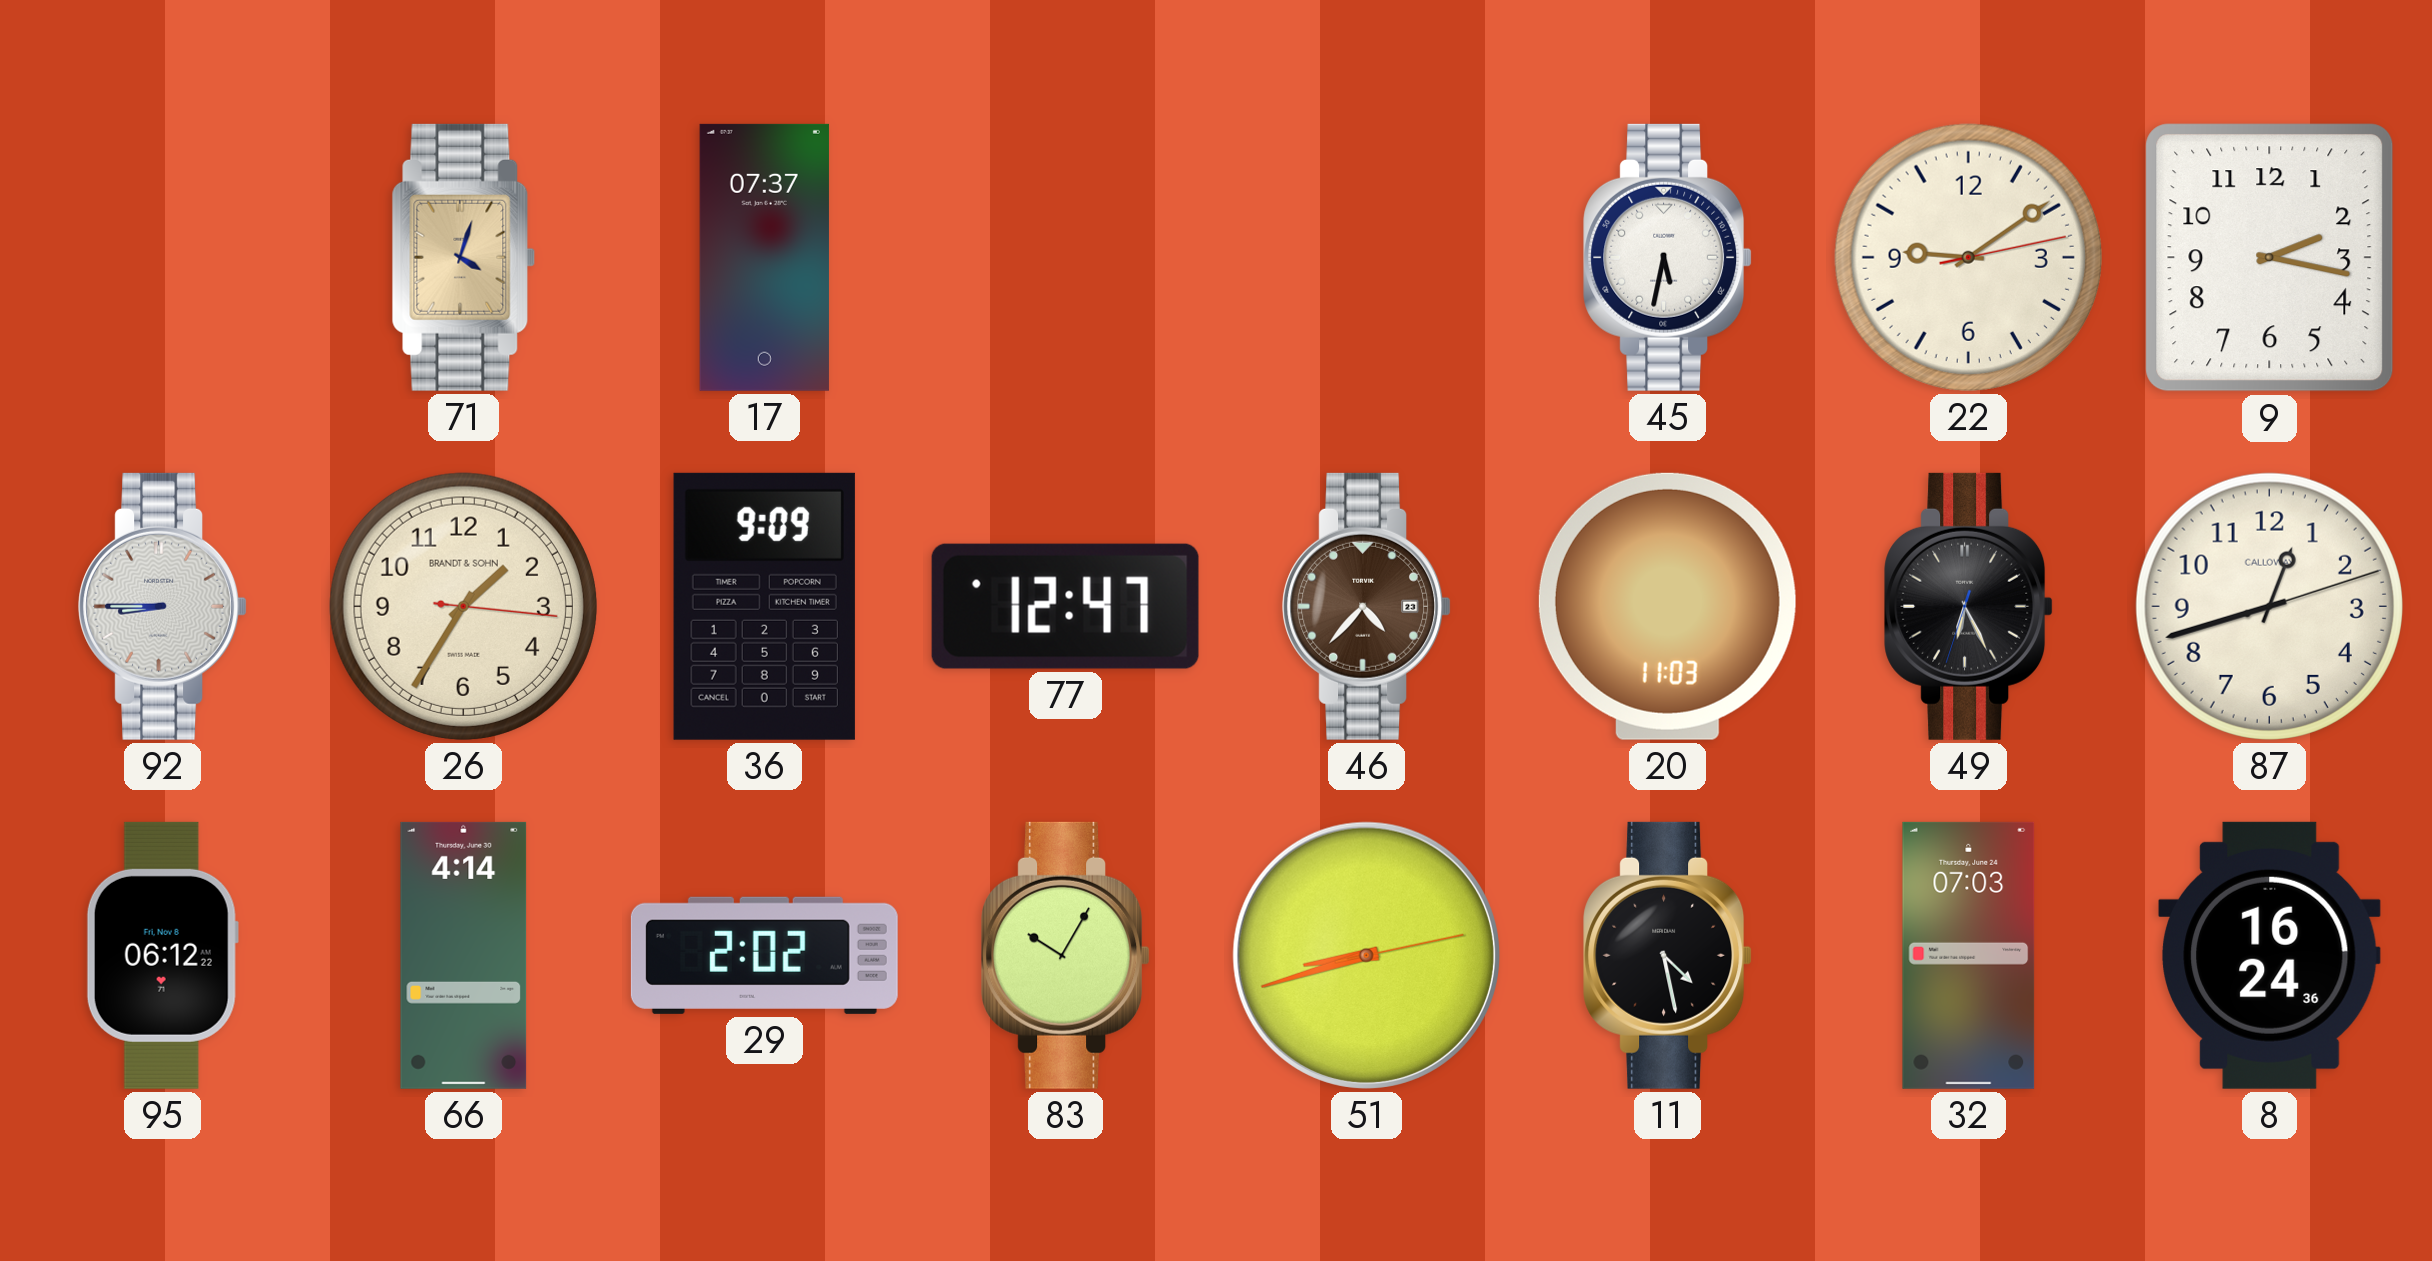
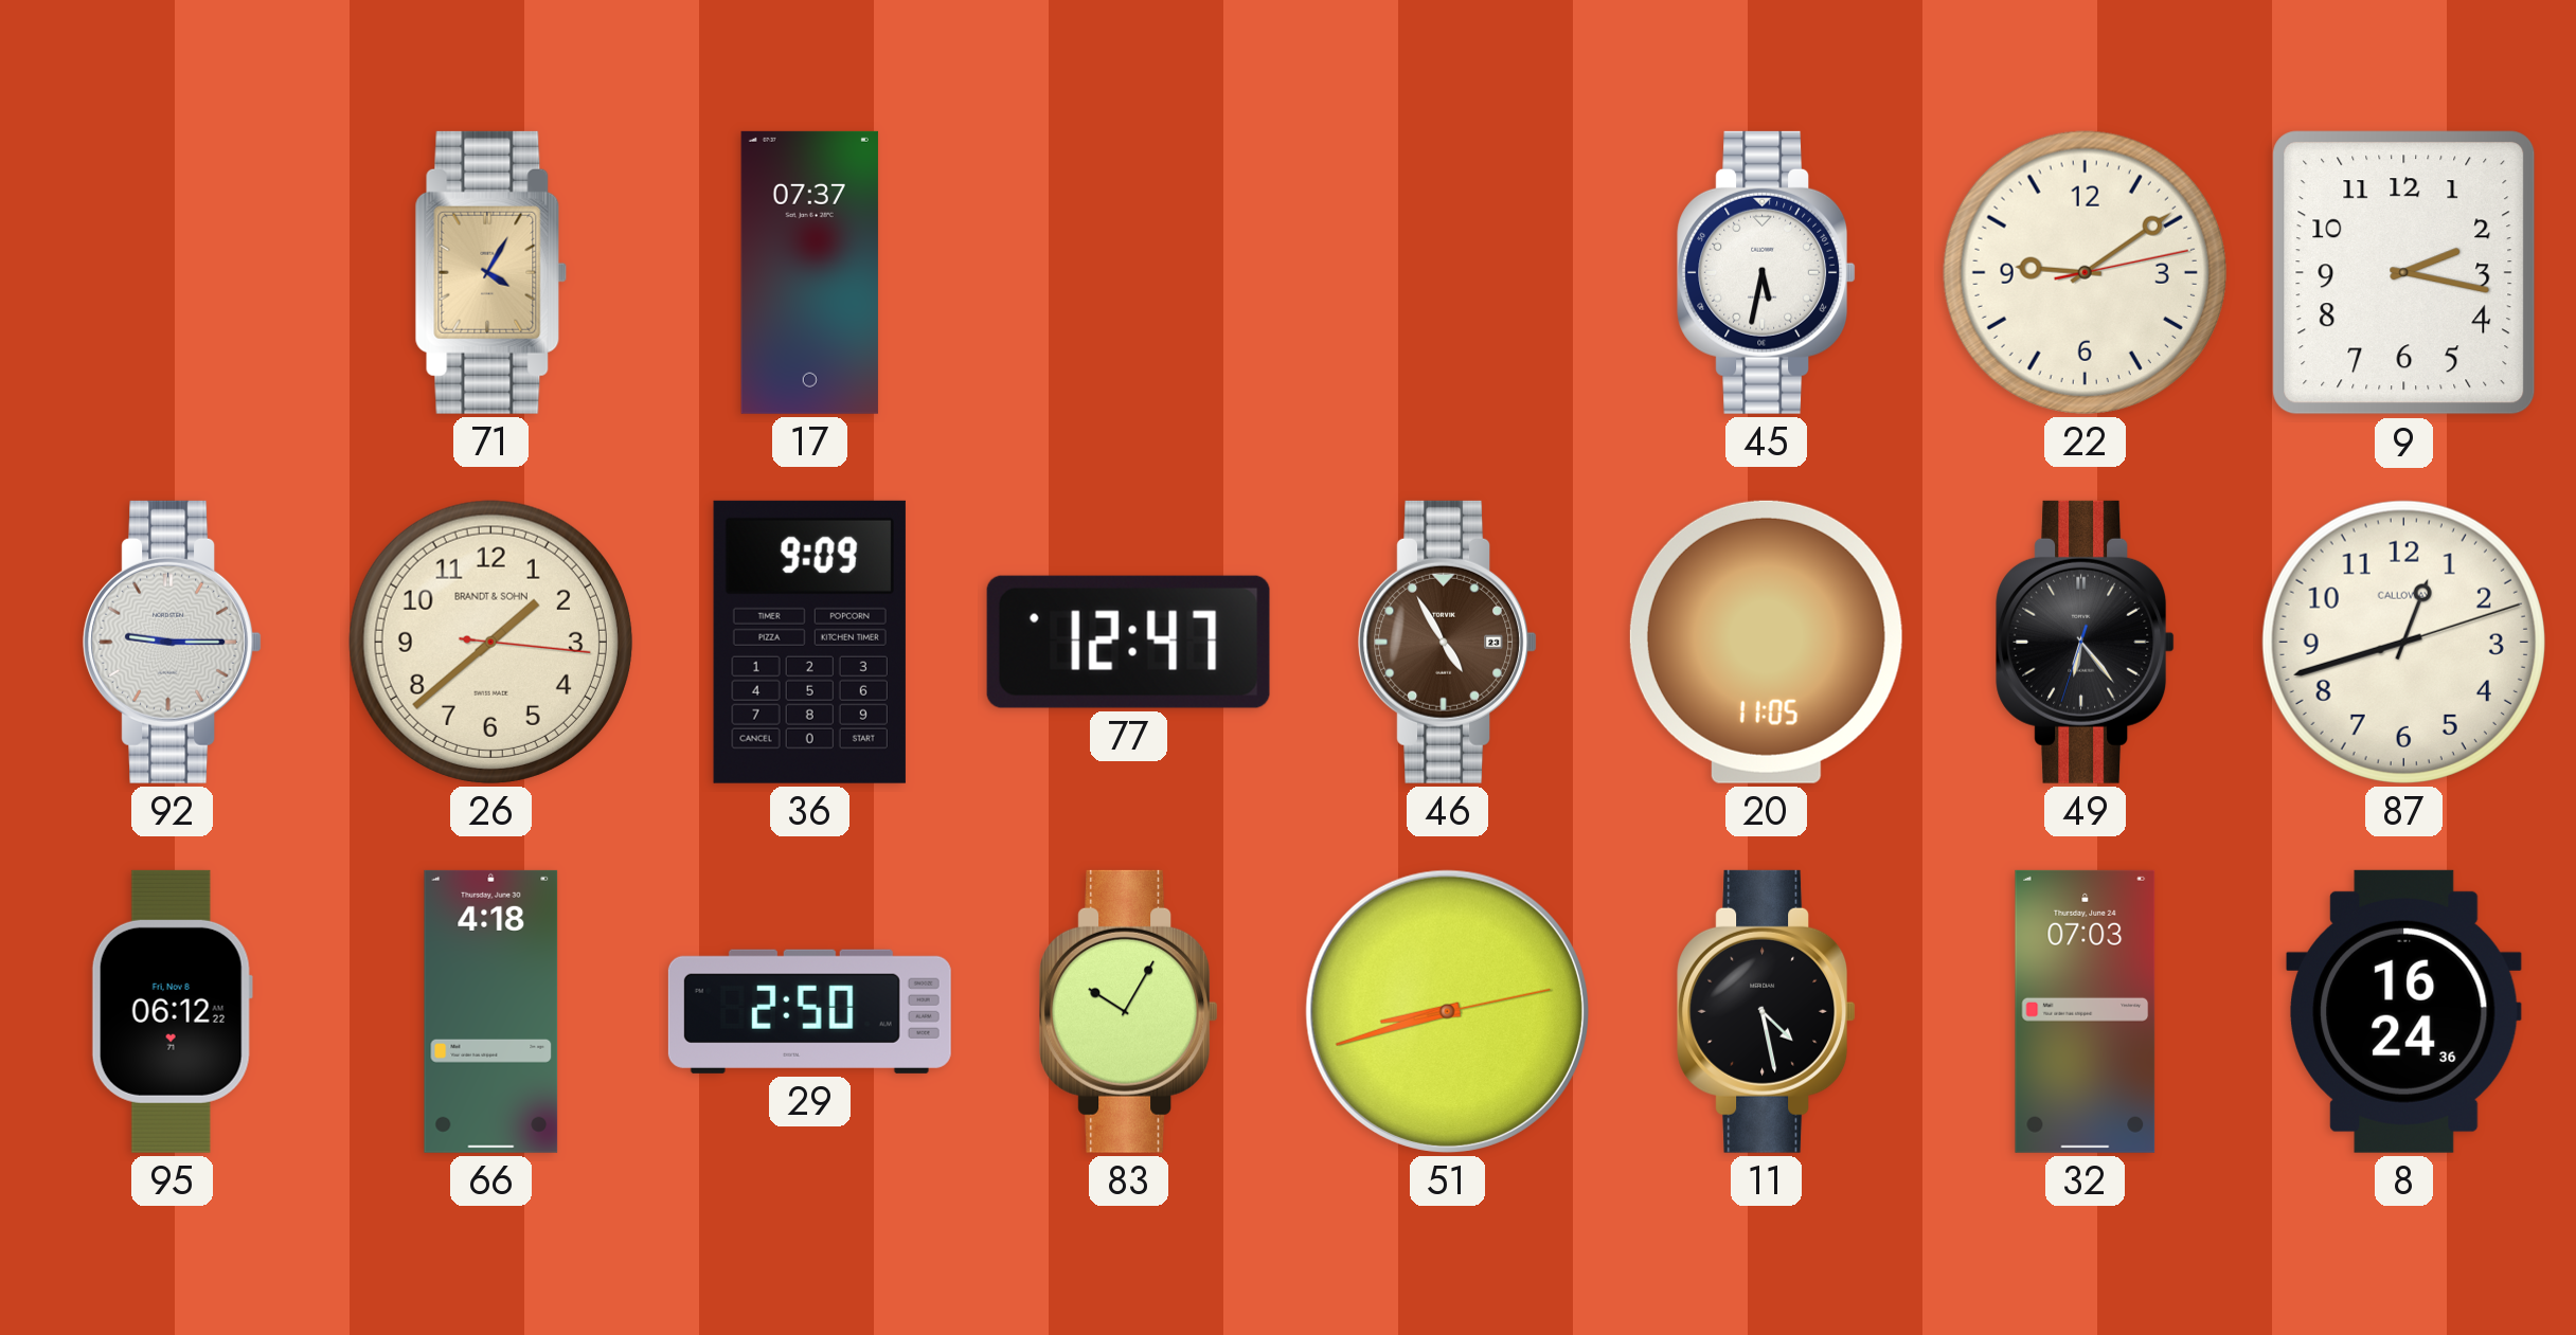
71: 4:03 -> 4:05
92: 8:45 -> 9:15
26: 1:35 -> 1:38
46: 4:37 -> 4:55
20: 11:03 -> 11:05
49: 6:25 -> 6:23
66: 4:14 -> 4:18
29: 2:02 -> 2:50
